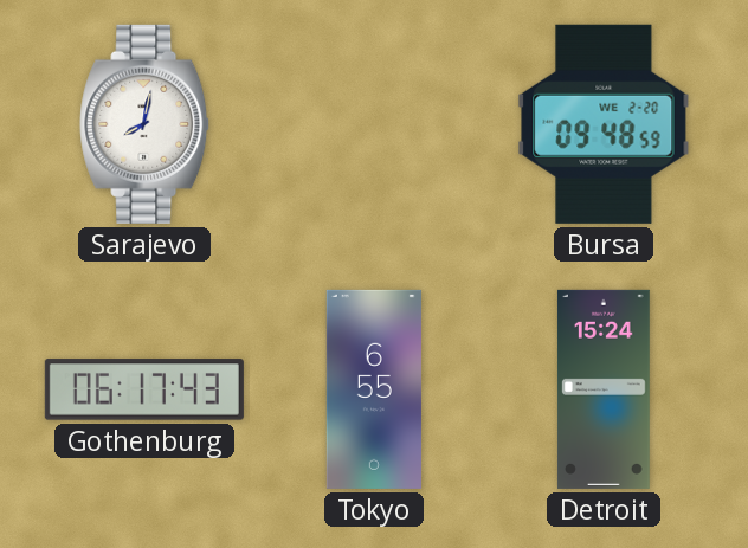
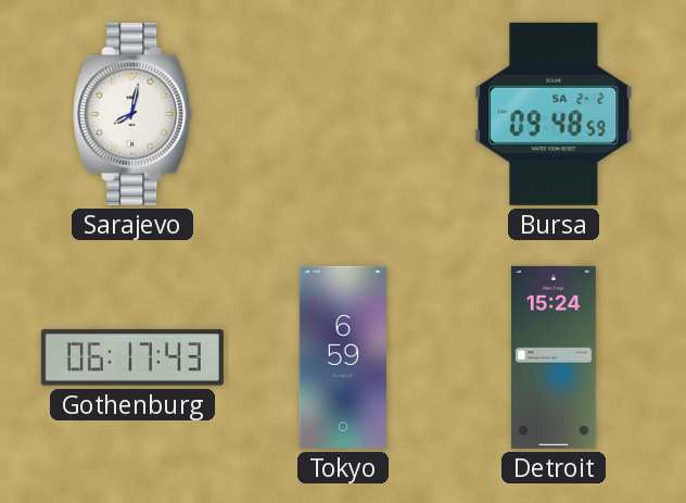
Bursa date: WE 2-20 -> SA 2-2
Tokyo: 6:55 -> 6:59
